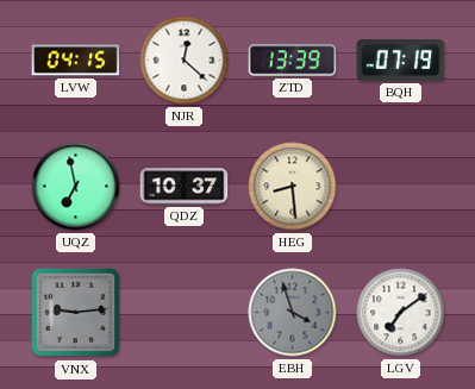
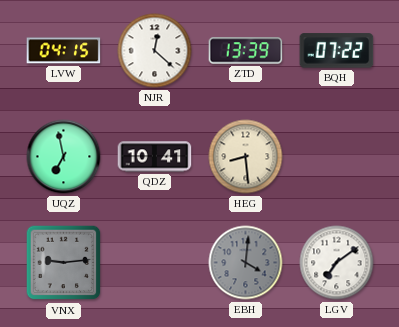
BQH: 07:19 -> 07:22
QDZ: 10:37 -> 10:41
EBH: 3:57 -> 4:01
